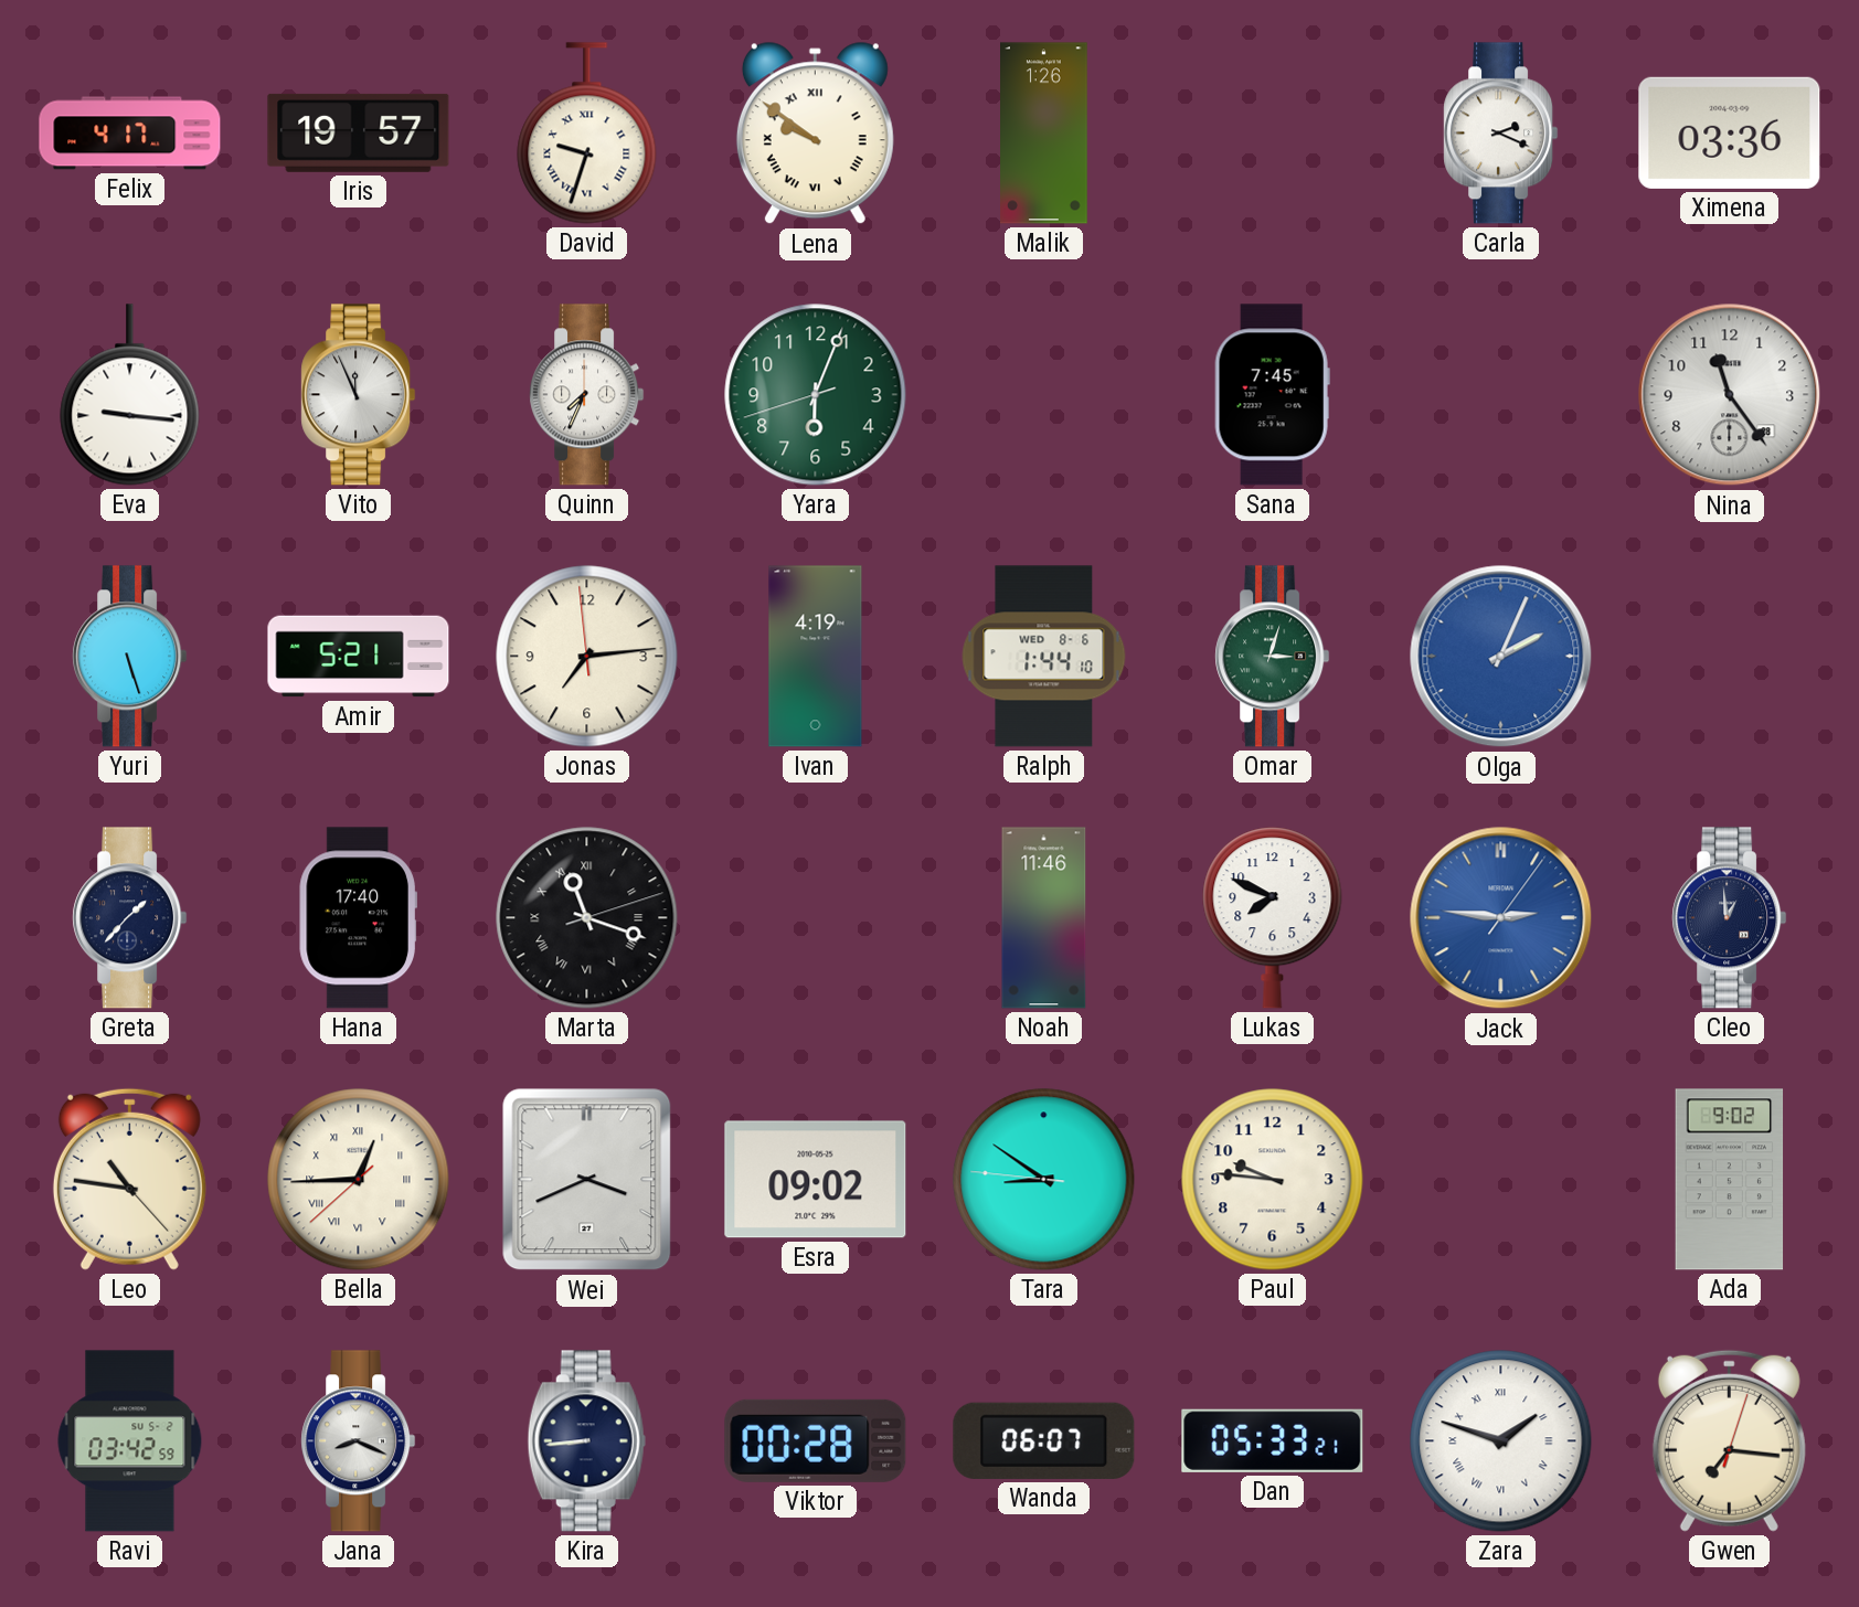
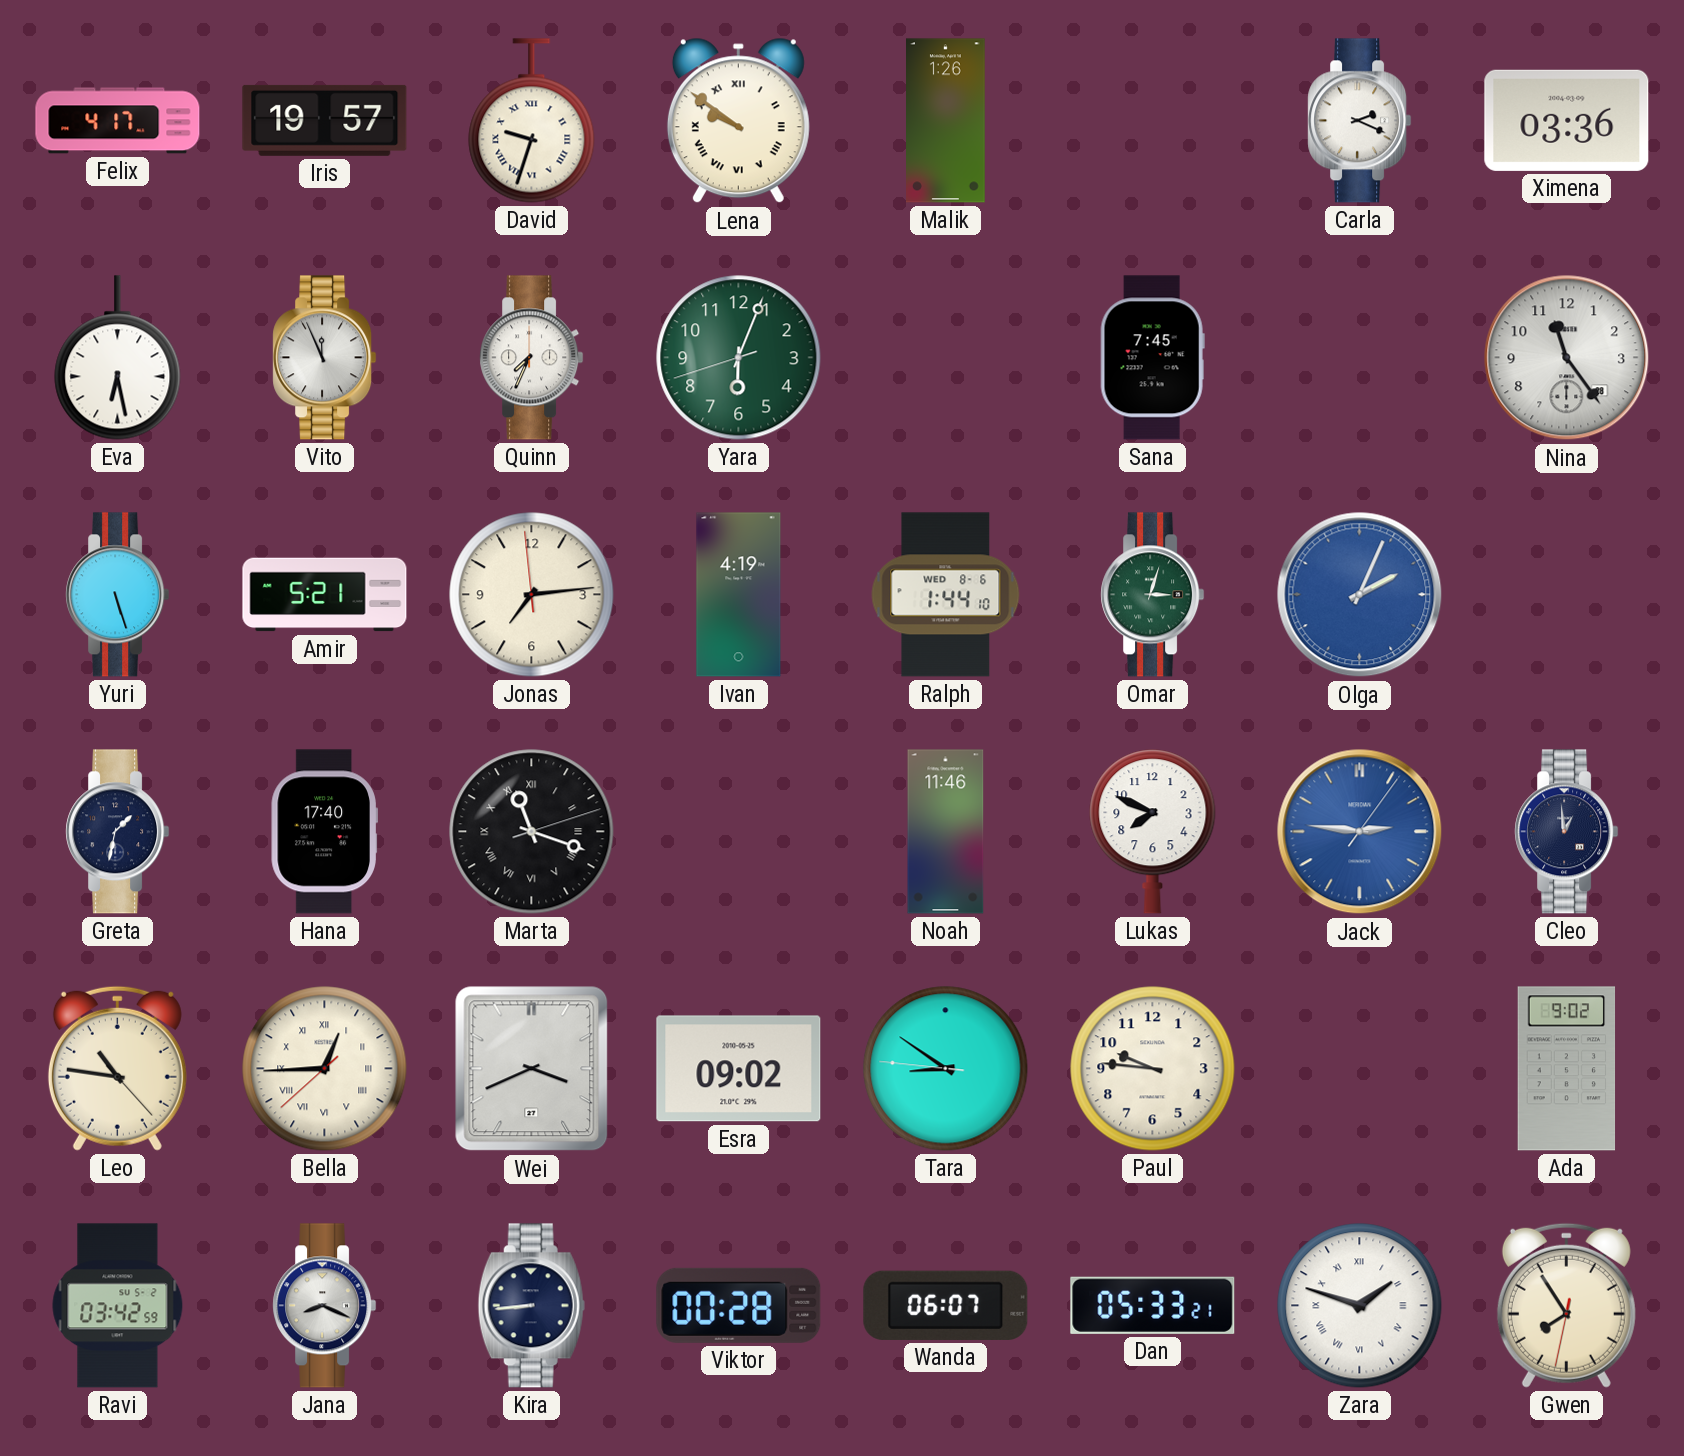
Eva: 9:16 -> 6:28
Greta: 1:37 -> 1:32
Gwen: 7:16 -> 7:54
